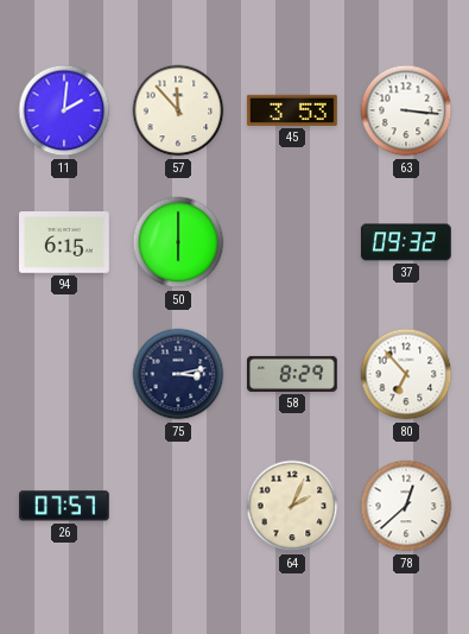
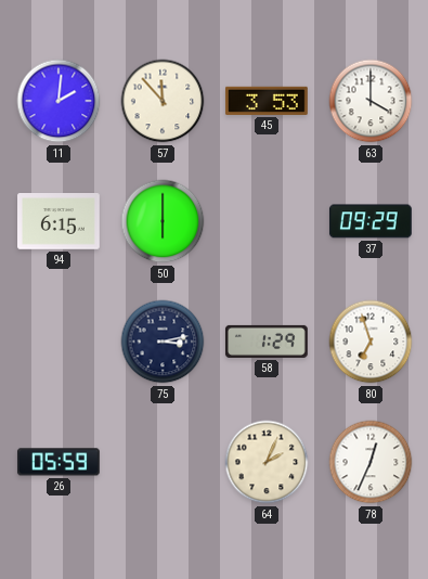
63: 3:16 -> 4:00
37: 09:32 -> 09:29
58: 8:29 -> 1:29
80: 6:53 -> 6:57
26: 07:57 -> 05:59
78: 12:38 -> 12:34
